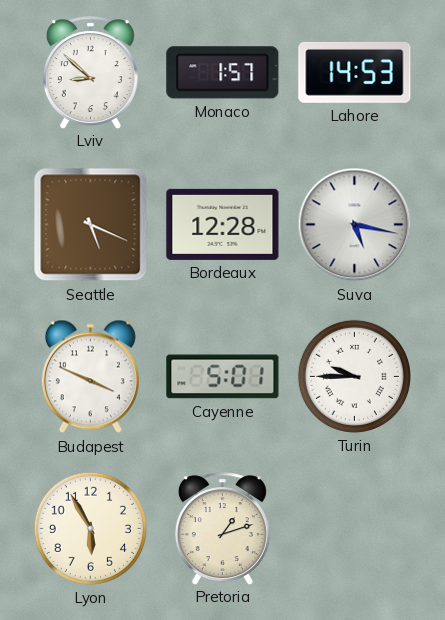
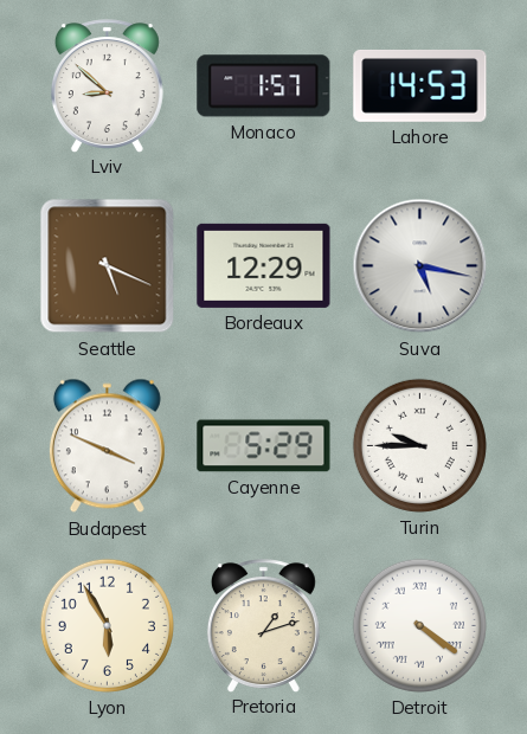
Bordeaux: 12:28 -> 12:29
Cayenne: 5:01 -> 5:29
Detroit: none -> 4:21
